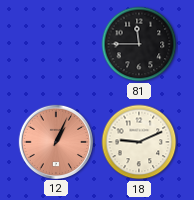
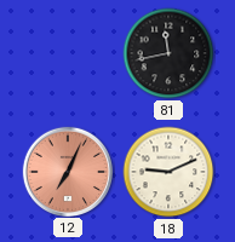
81: 11:45 -> 11:43
12: 1:04 -> 7:04
